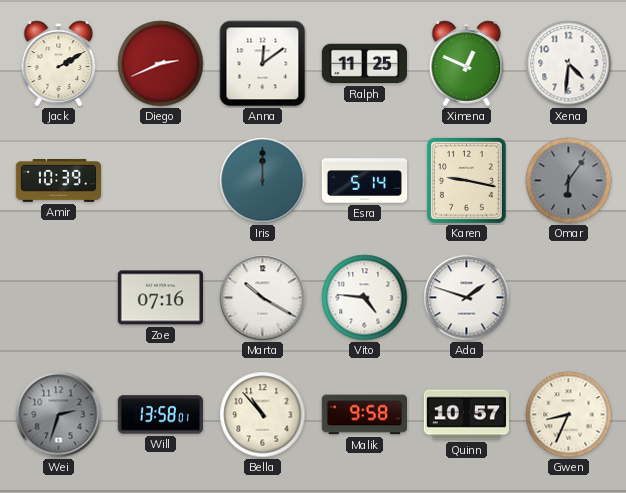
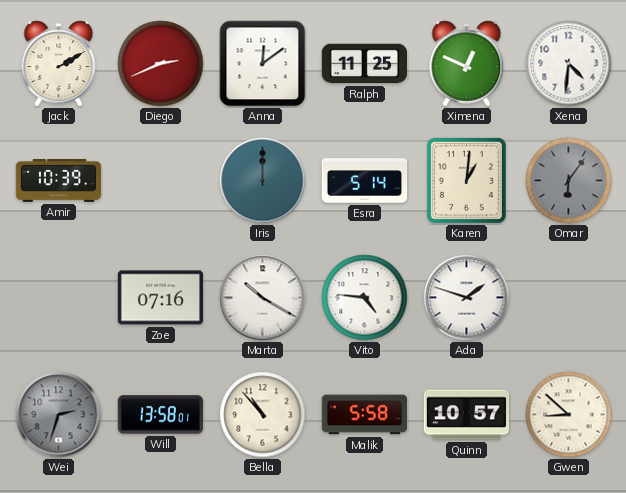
Karen: 9:17 -> 1:01
Malik: 9:58 -> 5:58
Gwen: 8:34 -> 8:52
